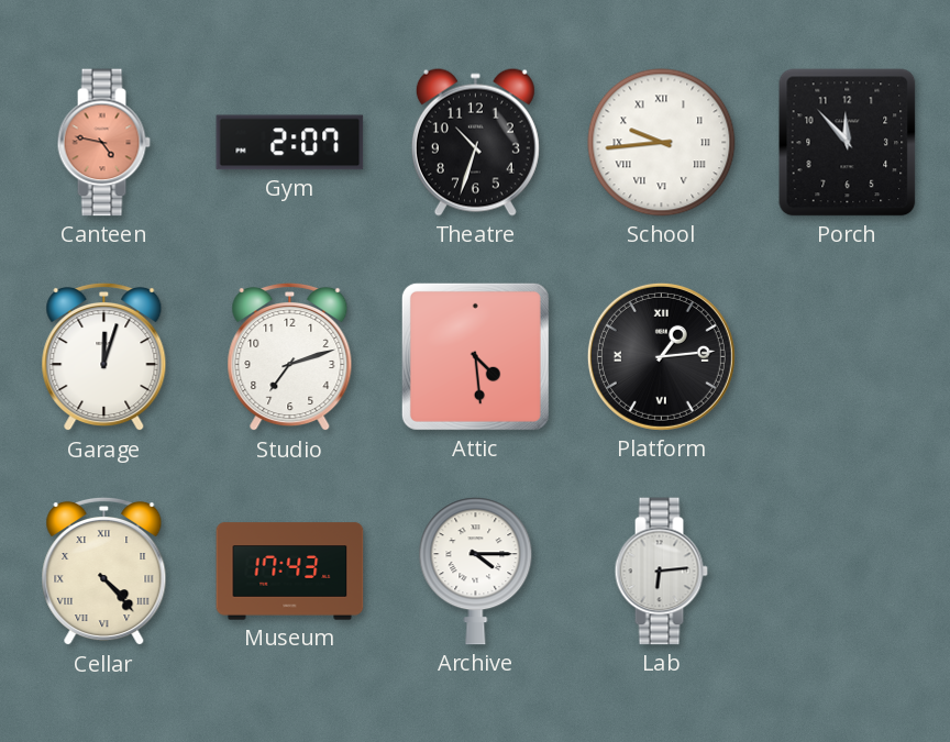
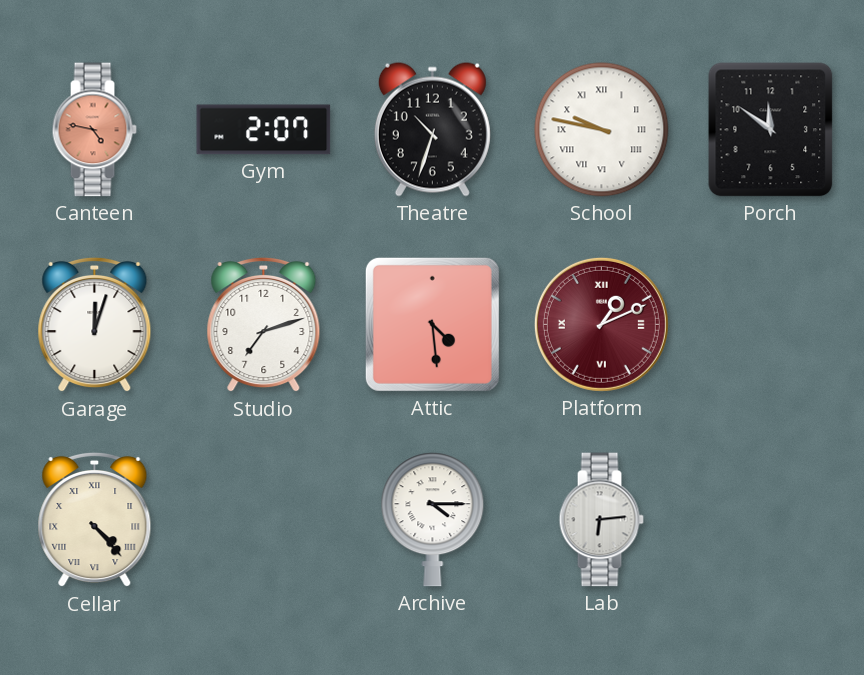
School: 9:44 -> 9:47
Porch: 11:53 -> 11:51
Platform: 1:14 -> 1:11
Platform dial: black -> burgundy
Museum: 17:43 -> none
